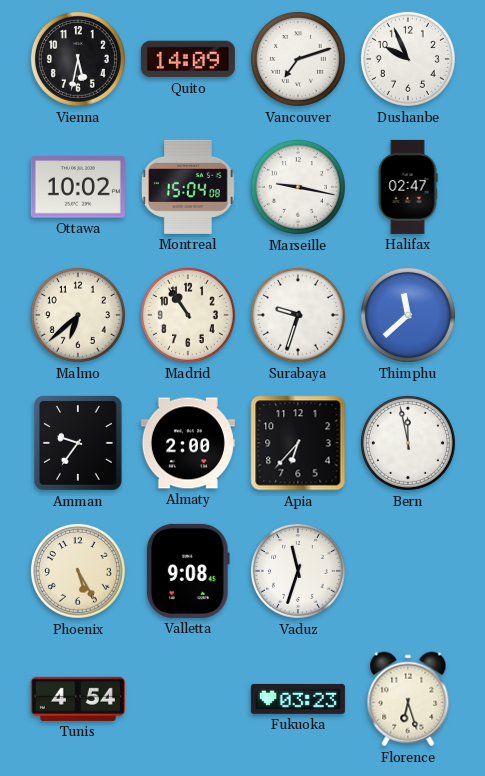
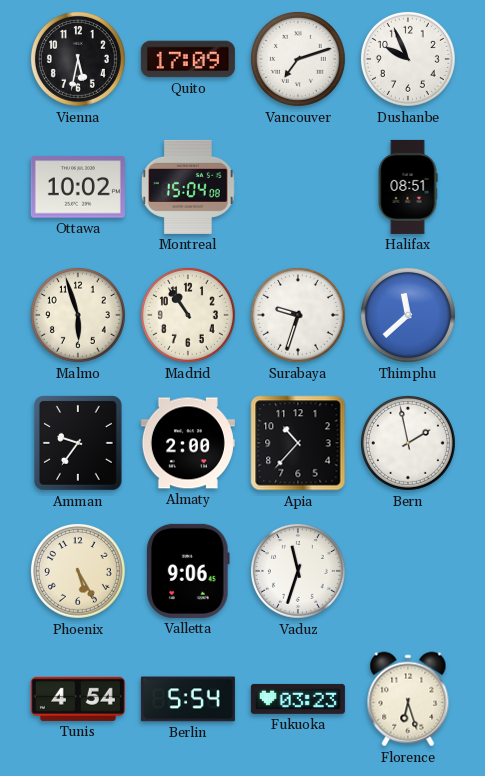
Quito: 14:09 -> 17:09
Marseille: 9:17 -> none
Halifax: 02:47 -> 08:51
Malmo: 6:38 -> 5:57
Apia: 6:37 -> 10:37
Bern: 11:58 -> 1:58
Valletta: 9:08 -> 9:06
Berlin: none -> 5:54
